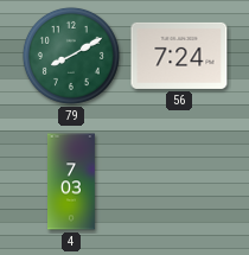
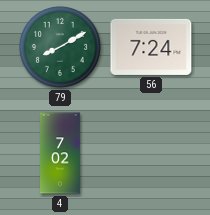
4: 7:03 -> 7:02
